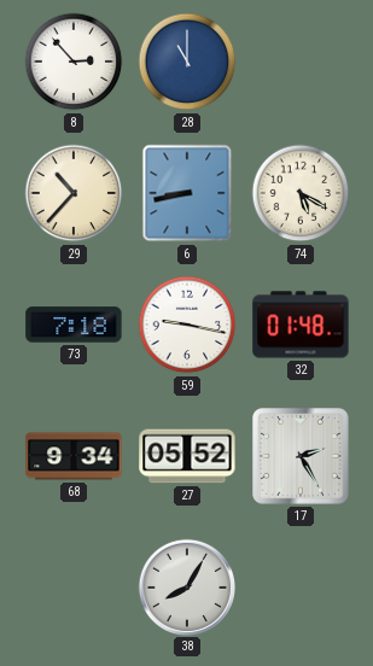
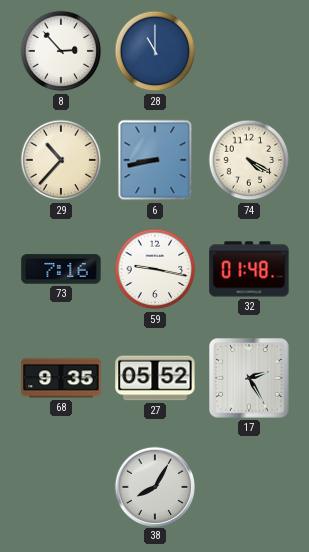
74: 5:20 -> 4:20
73: 7:18 -> 7:16
68: 9:34 -> 9:35
